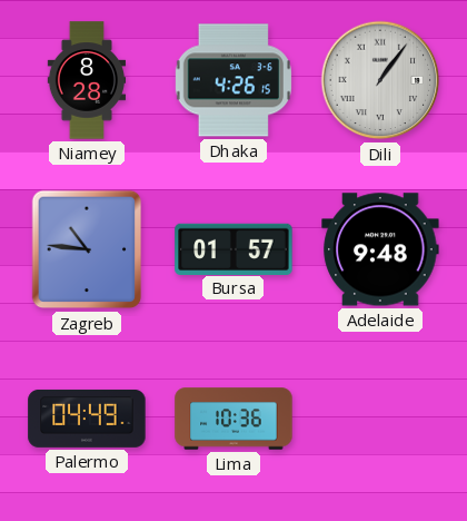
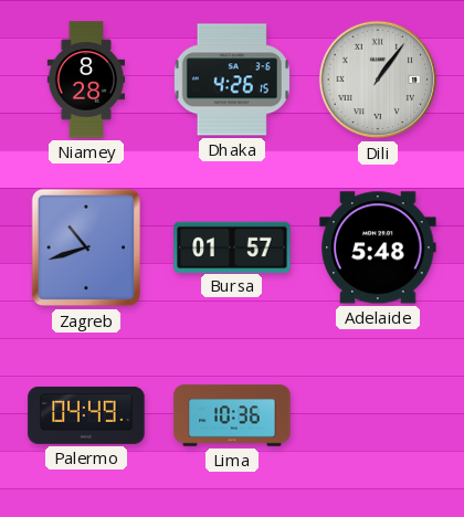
Zagreb: 10:46 -> 10:42
Adelaide: 9:48 -> 5:48
